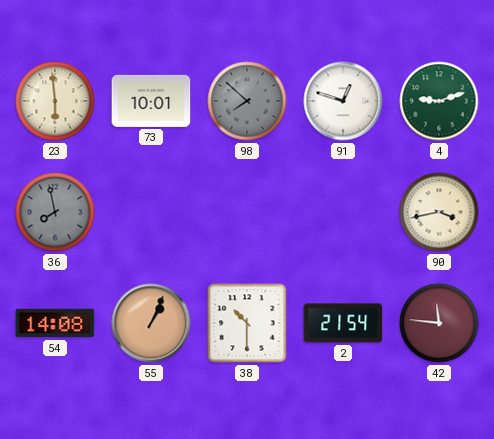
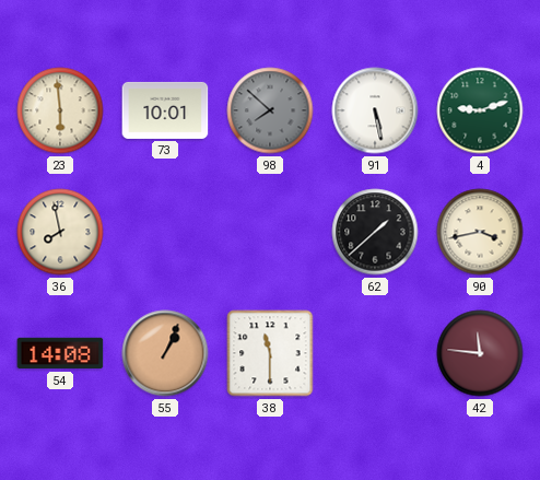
91: 12:48 -> 5:28
36 dial: grey -> cream
62: none -> 1:38
38: 10:30 -> 11:30
2: 21:54 -> none
